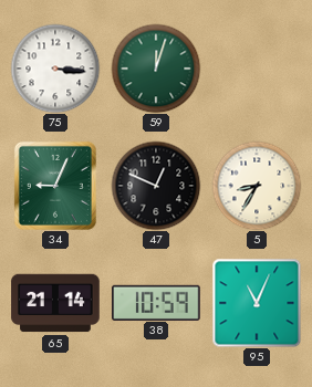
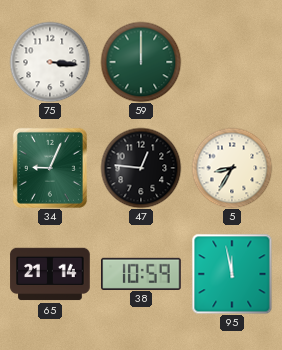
59: 12:03 -> 12:00
47: 12:49 -> 12:46
95: 11:04 -> 11:58
